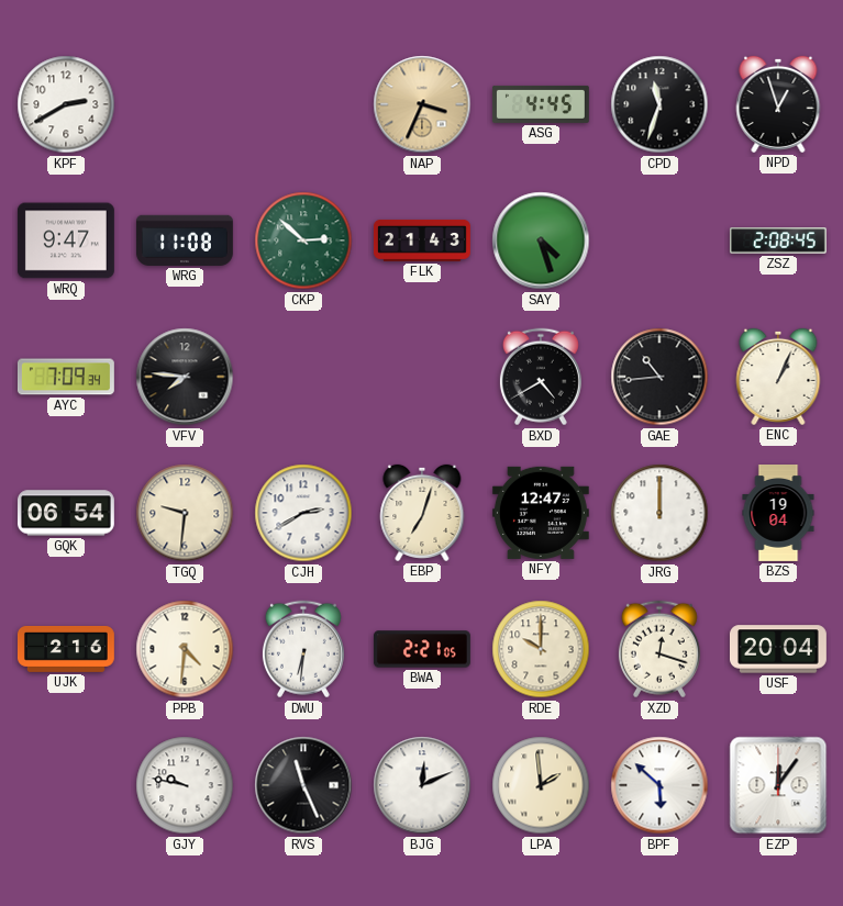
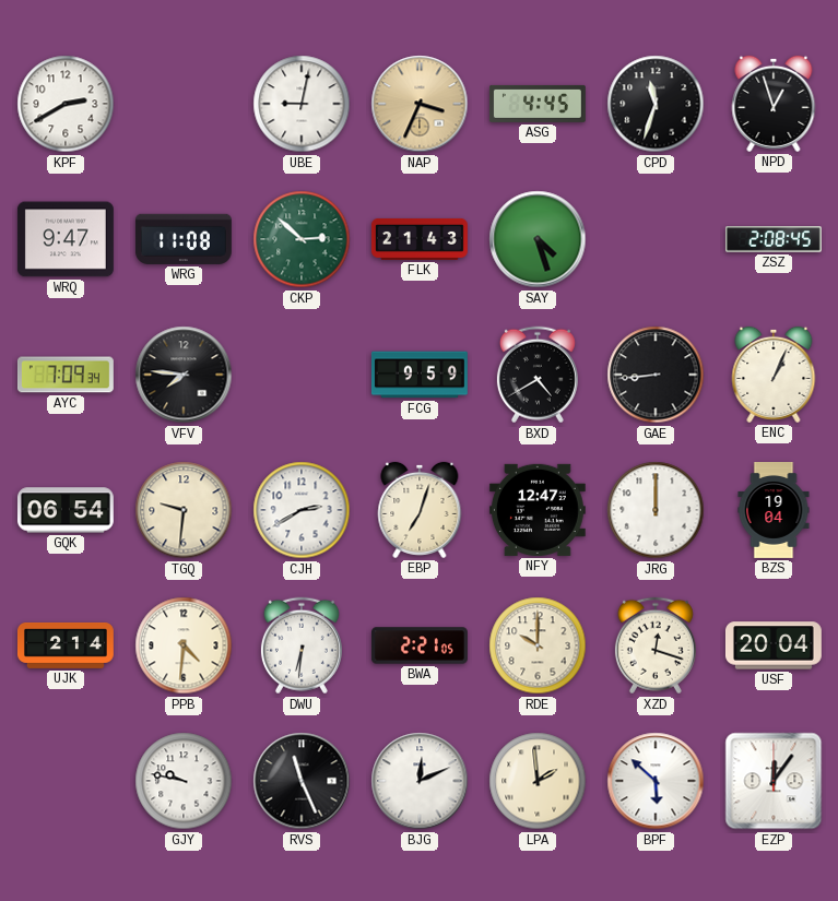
UBE: none -> 9:02
FCG: none -> 9:59
GAE: 10:44 -> 8:44
UJK: 2:16 -> 2:14
